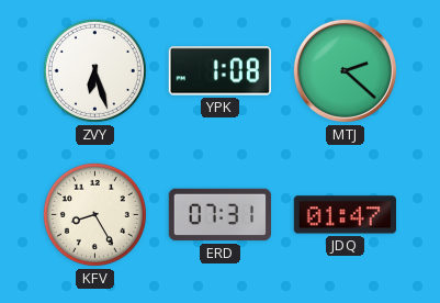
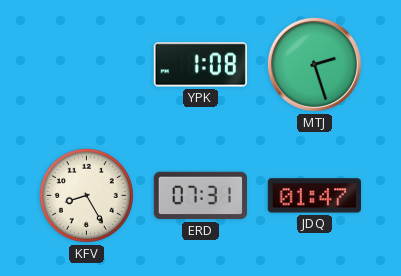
ZVY: 6:27 -> none
MTJ: 2:22 -> 2:27
